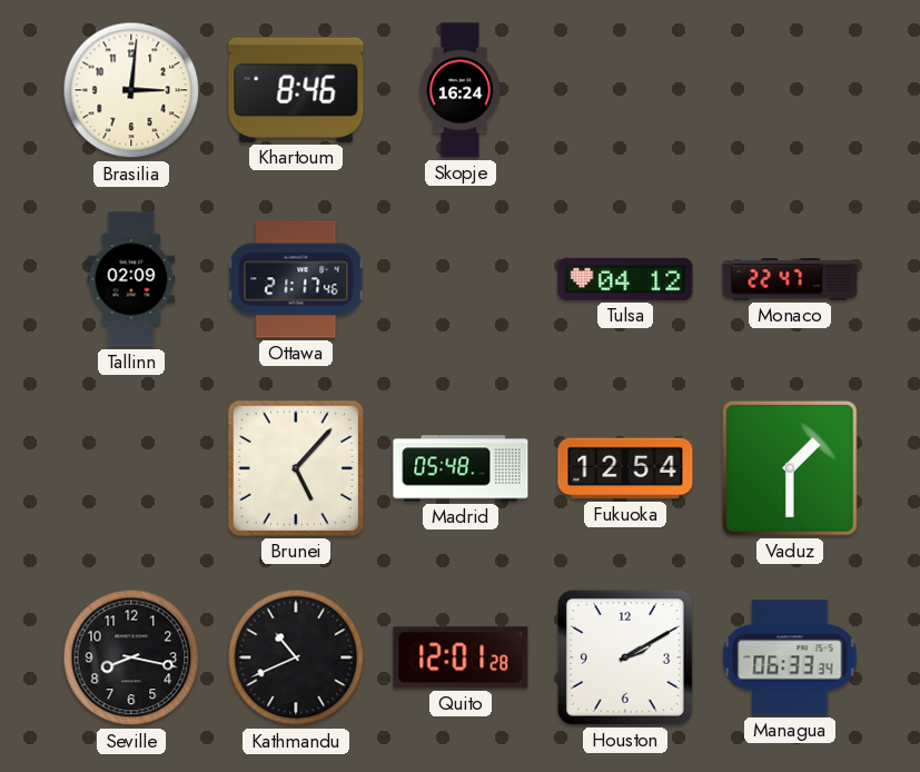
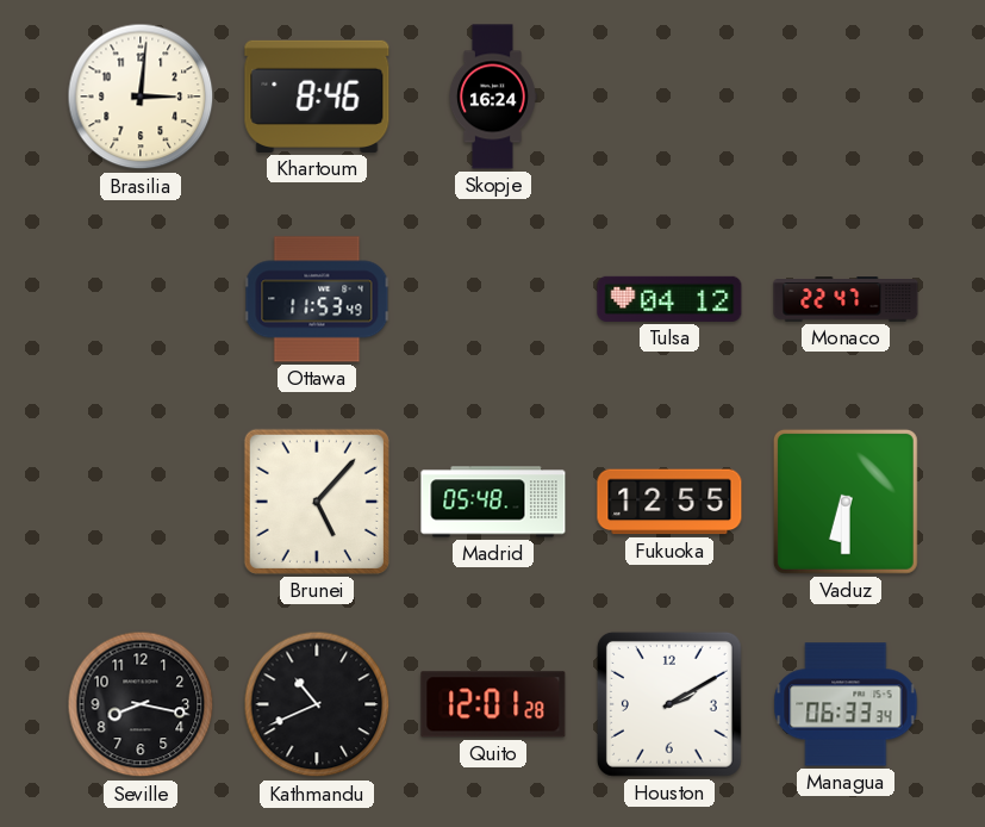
Tallinn: 02:09 -> none
Ottawa: 21:17 -> 11:53
Fukuoka: 12:54 -> 12:55
Vaduz: 1:30 -> 6:30
